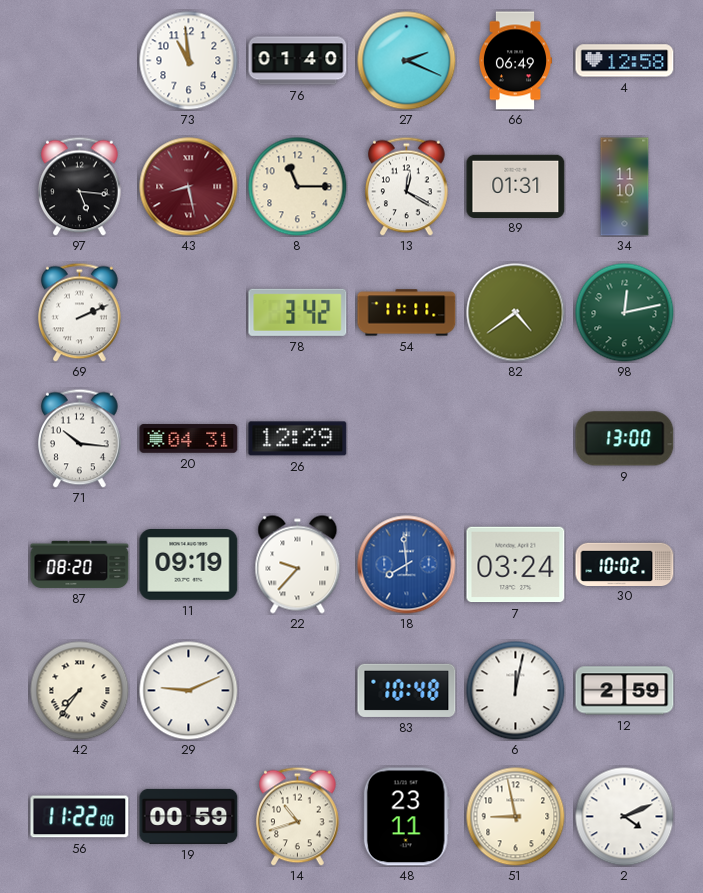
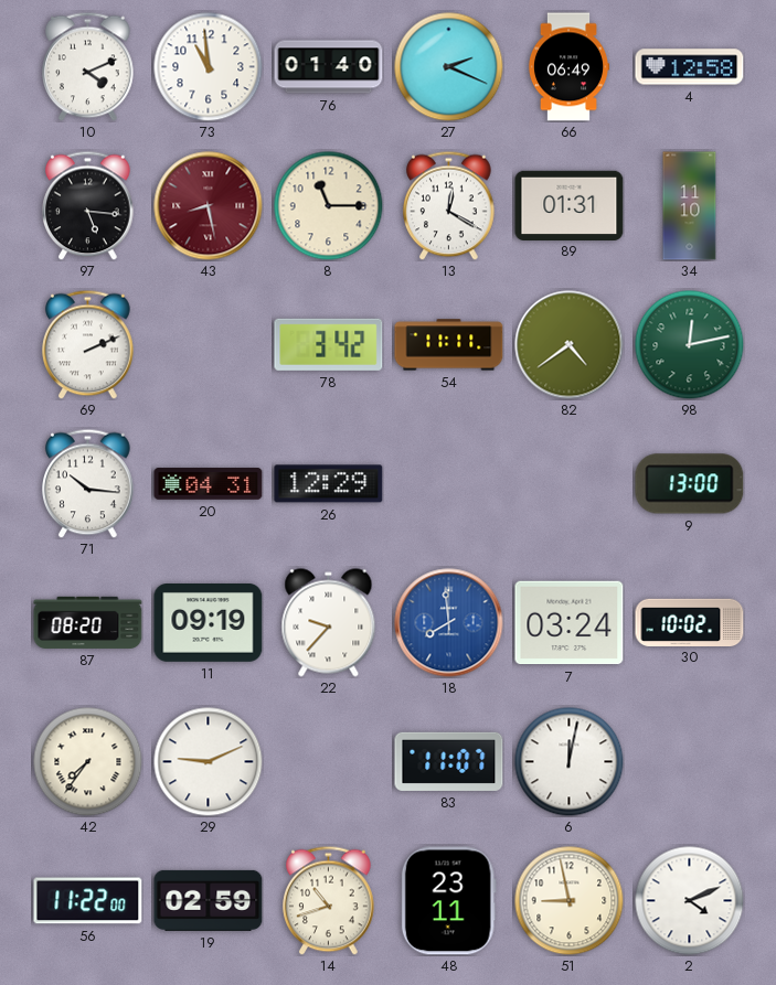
10: none -> 4:11
83: 10:48 -> 11:07
12: 2:59 -> none
19: 00:59 -> 02:59
